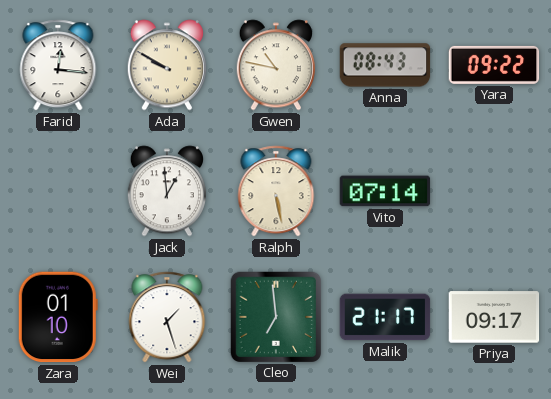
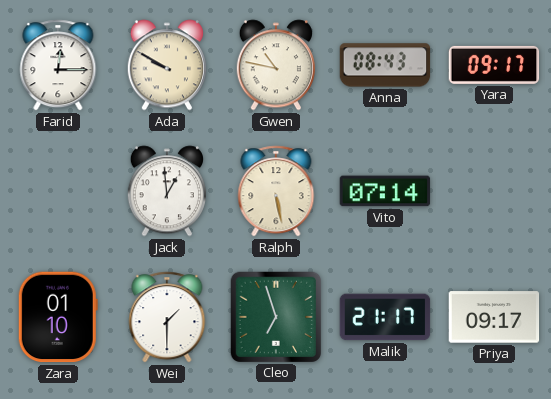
Farid: 12:16 -> 12:15
Yara: 09:22 -> 09:17
Wei: 1:27 -> 1:30
Cleo: 6:59 -> 6:57
